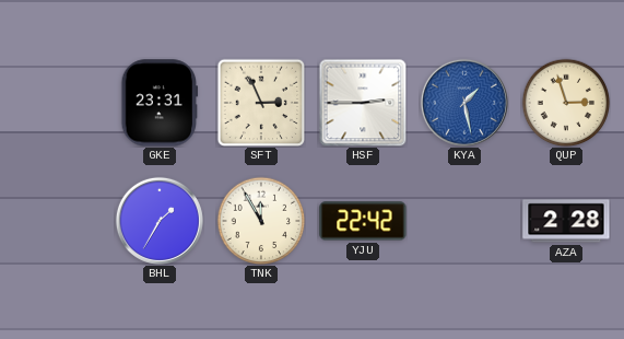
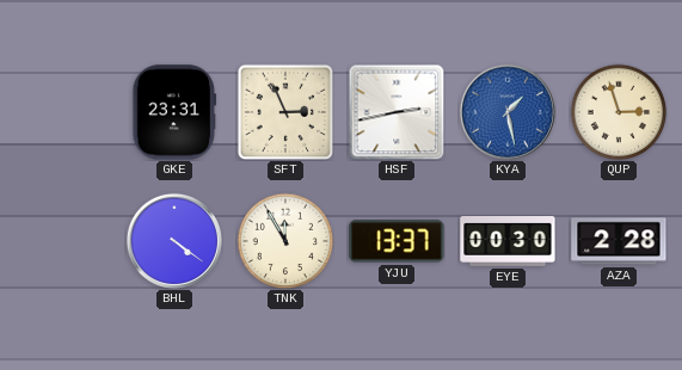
HSF: 2:45 -> 2:43
BHL: 1:35 -> 4:21
YJU: 22:42 -> 13:37
EYE: none -> 00:30
